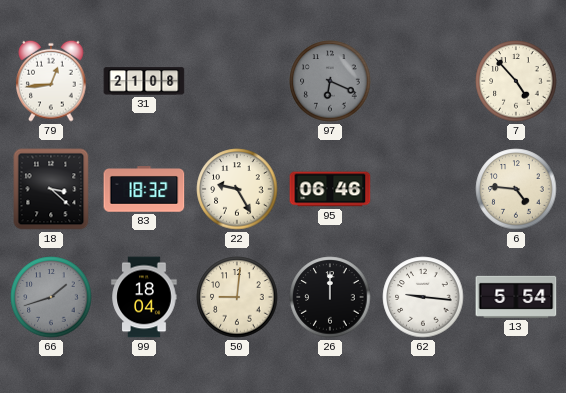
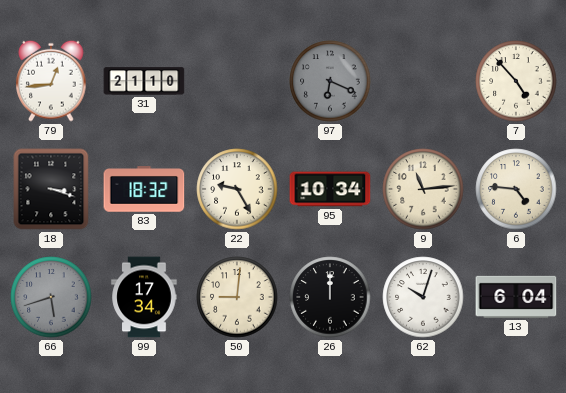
31: 21:08 -> 21:10
18: 3:22 -> 3:18
95: 06:46 -> 10:34
9: none -> 11:14
66: 1:42 -> 5:42
99: 18:04 -> 17:34
62: 9:16 -> 10:03
13: 5:54 -> 6:04
